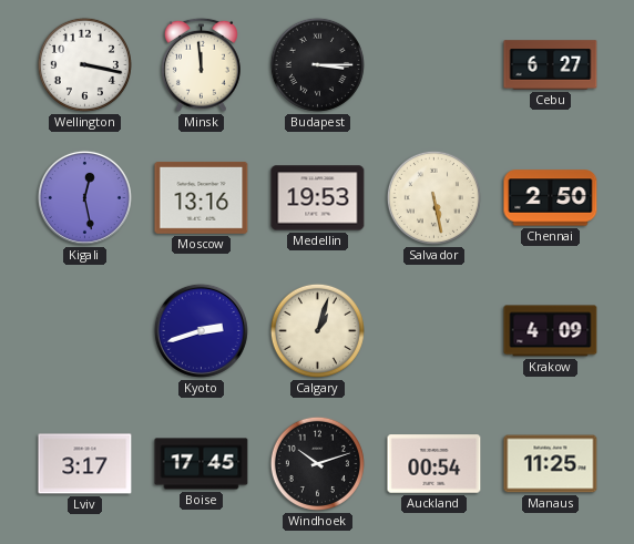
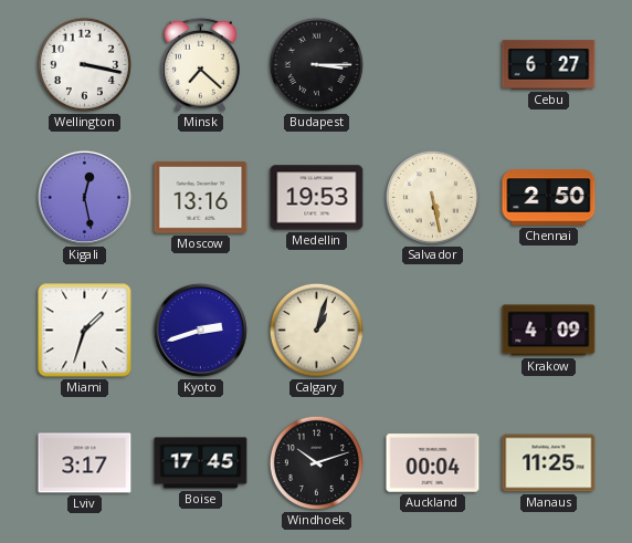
Minsk: 11:59 -> 7:22
Miami: none -> 1:33
Auckland: 00:54 -> 00:04
